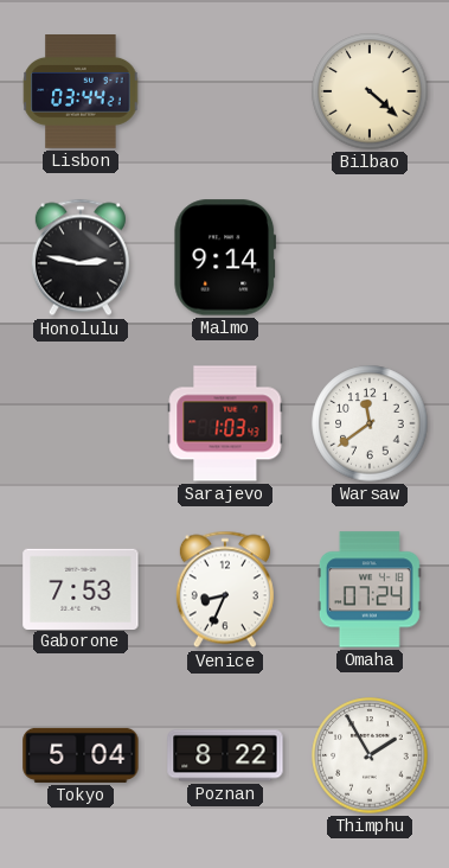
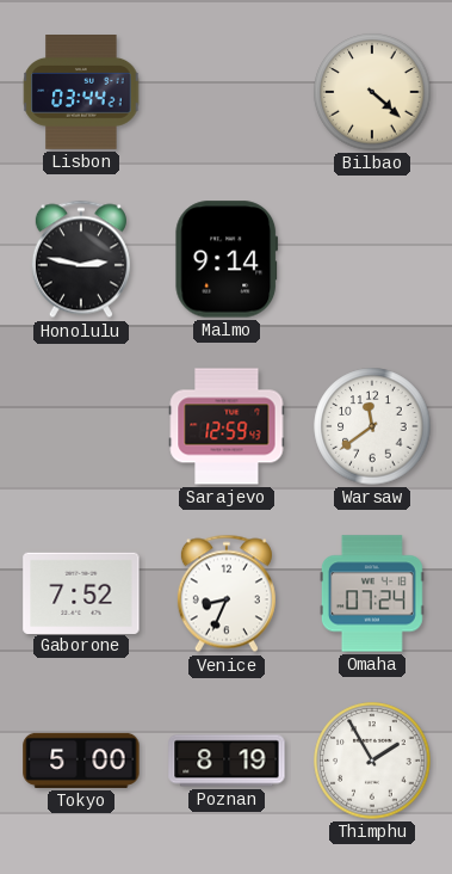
Sarajevo: 1:03 -> 12:59
Gaborone: 7:53 -> 7:52
Tokyo: 5:04 -> 5:00
Poznan: 8:22 -> 8:19
